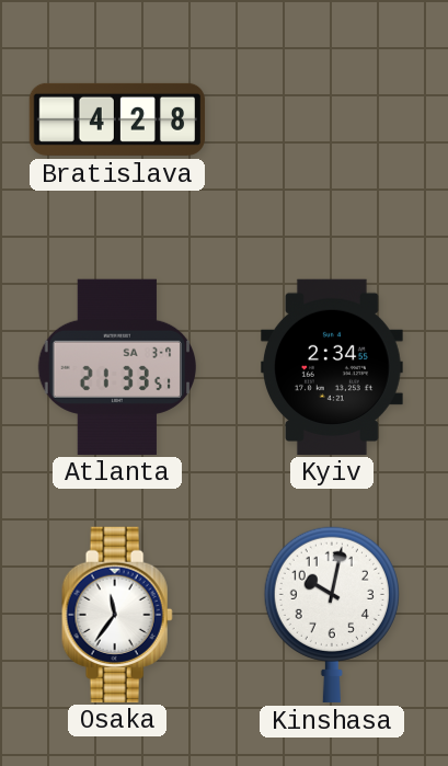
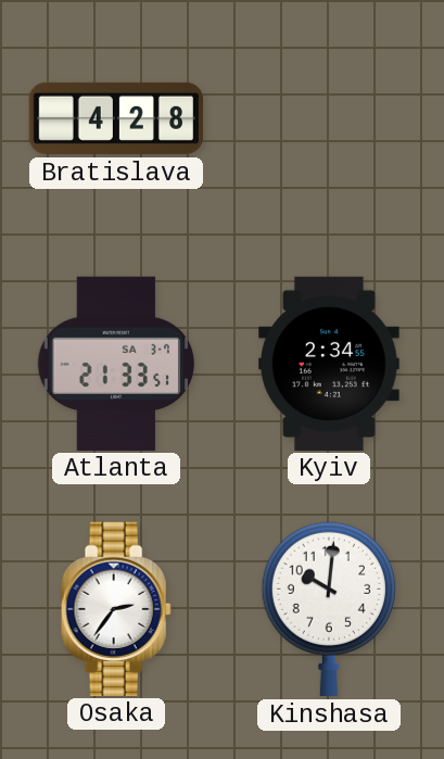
Osaka: 11:36 -> 2:36
Kinshasa: 10:02 -> 10:01
